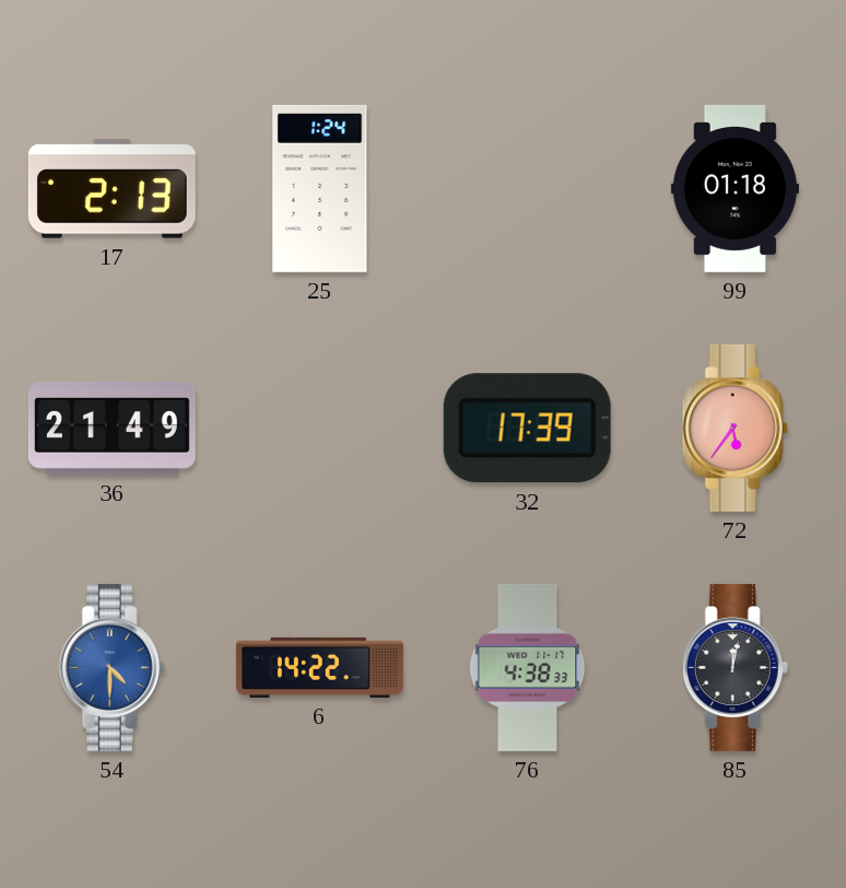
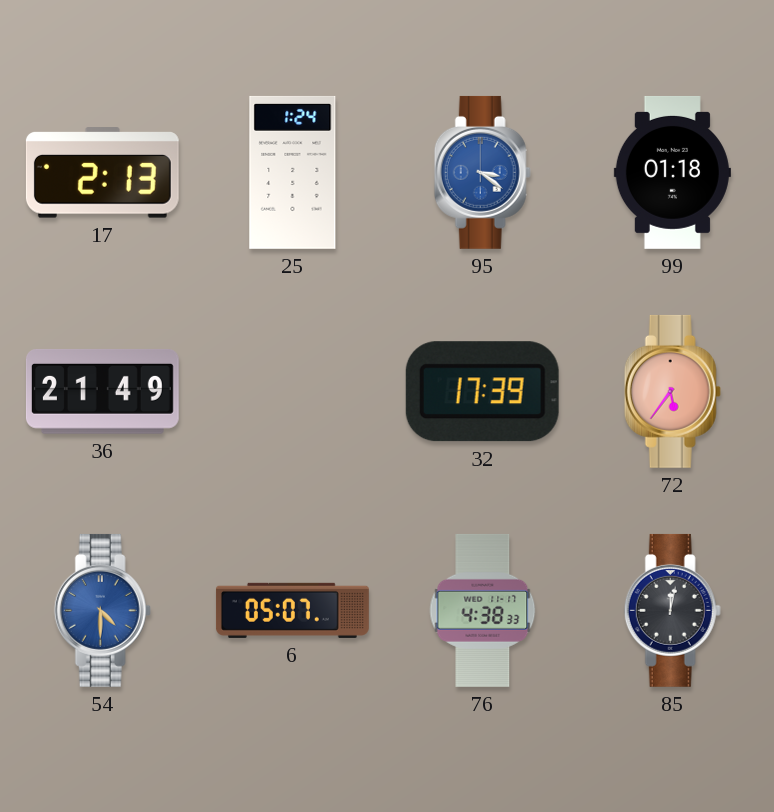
95: none -> 3:21
6: 14:22 -> 05:07
